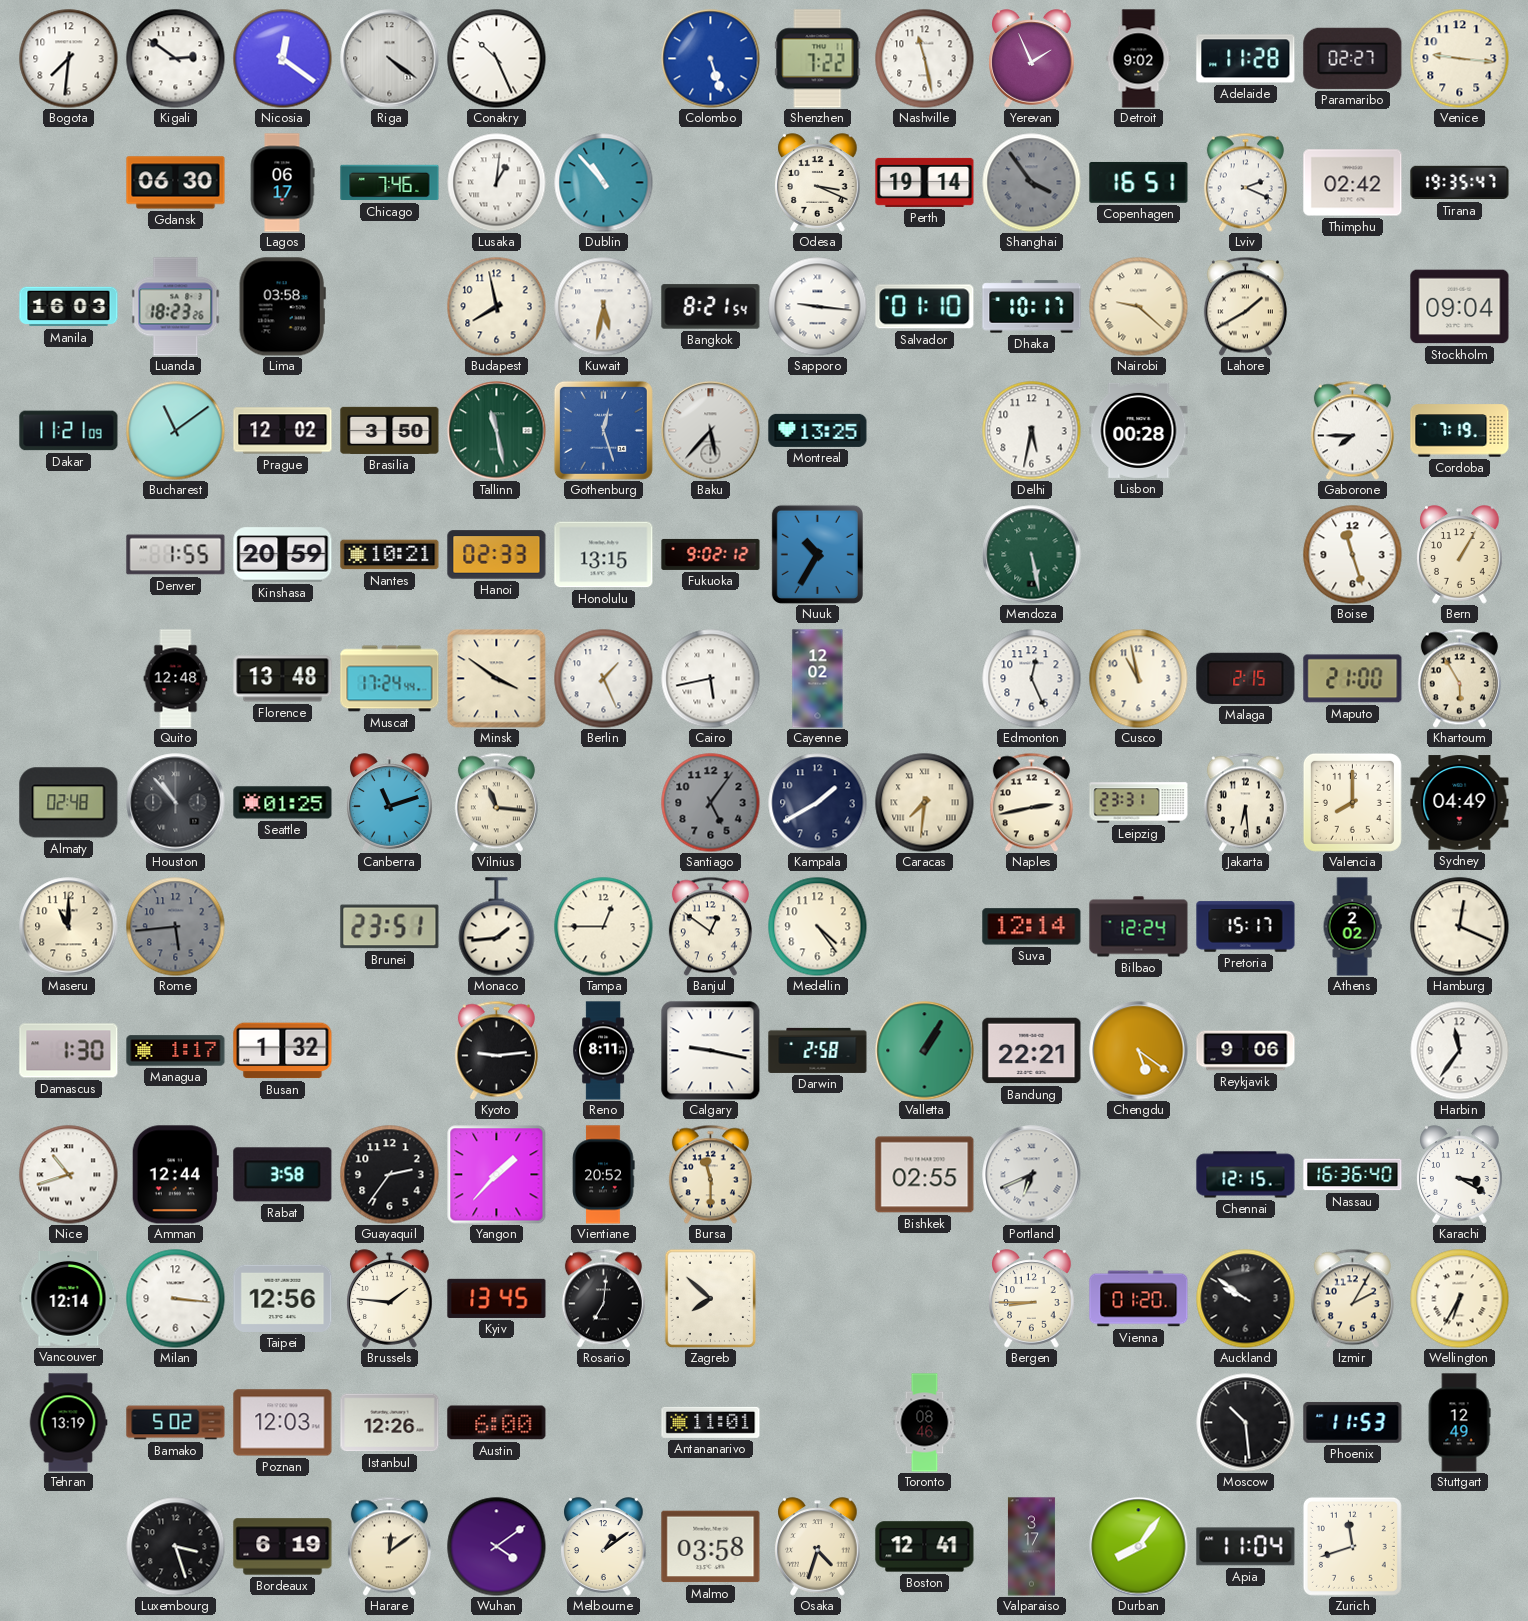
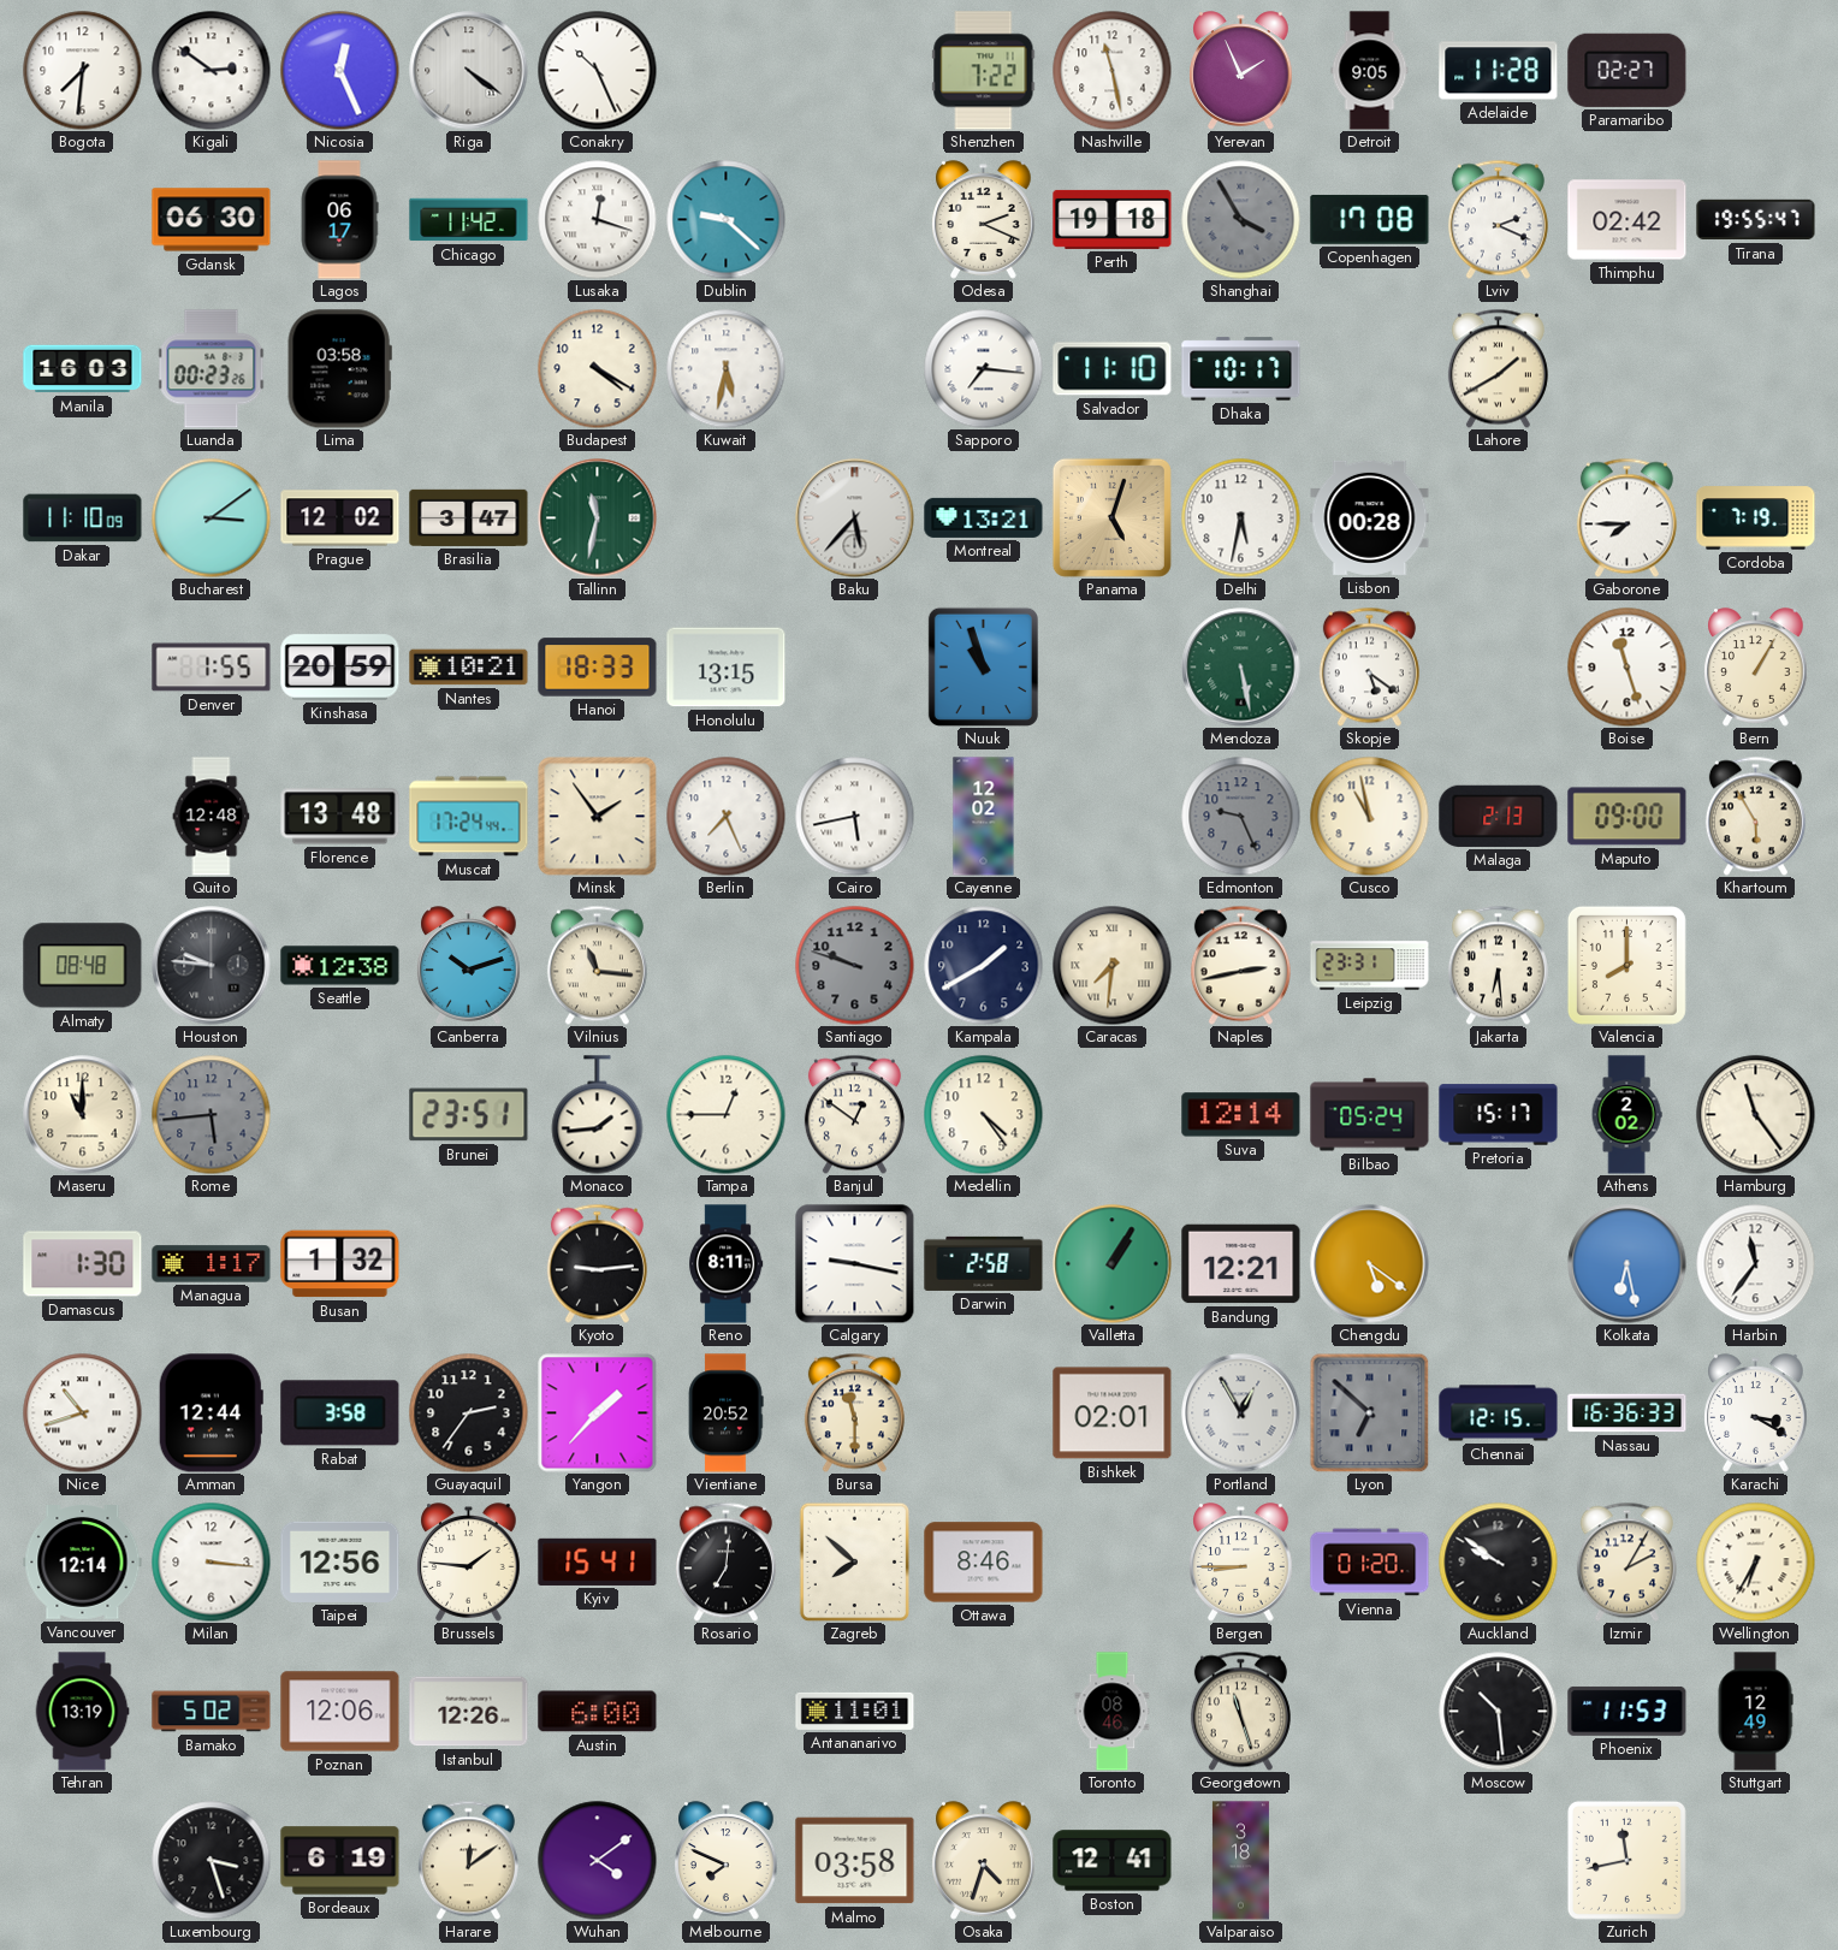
Nicosia: 12:21 -> 12:26
Colombo: 5:27 -> none
Detroit: 9:02 -> 9:05
Venice: 9:16 -> none
Chicago: 7:46 -> 11:42
Lusaka: 1:01 -> 12:18
Dublin: 10:53 -> 9:22
Odesa: 3:19 -> 2:19
Perth: 19:14 -> 19:18
Shanghai: 3:54 -> 3:55
Copenhagen: 16:51 -> 17:08
Tirana: 19:35 -> 19:55
Luanda: 18:23 -> 00:23
Budapest: 7:58 -> 4:20
Bangkok: 8:21 -> none
Sapporo: 9:16 -> 7:16
Salvador: 01:10 -> 11:10
Nairobi: 9:22 -> none
Stockholm: 09:04 -> none
Dakar: 11:21 -> 11:10
Bucharest: 11:09 -> 3:09
Brasilia: 3:50 -> 3:47
Tallinn: 11:28 -> 11:32
Gothenburg: 12:27 -> none
Montreal: 13:25 -> 13:21
Panama: none -> 5:03
Hanoi: 02:33 -> 18:33
Fukuoka: 9:02 -> none
Nuuk: 10:35 -> 10:57
Skopje: none -> 5:21
Minsk: 3:51 -> 1:54
Berlin: 1:26 -> 7:26
Edmonton: 12:26 -> 9:26
Edmonton dial: white -> grey
Malaga: 2:15 -> 2:13
Maputo: 21:00 -> 09:00
Almaty: 02:48 -> 08:48
Houston: 10:53 -> 9:46
Seattle: 01:25 -> 12:38
Canberra: 11:12 -> 10:12
Santiago: 5:06 -> 9:48
Sydney: 04:49 -> none
Bilbao: 12:24 -> 05:24
Hamburg: 12:19 -> 11:24
Bandung: 22:21 -> 12:21
Reykjavik: 9:06 -> none
Kolkata: none -> 6:28
Bishkek: 02:55 -> 02:01
Portland: 6:41 -> 12:55
Lyon: none -> 6:52
Nassau: 16:36:40 -> 16:36:33
Kyiv: 13:45 -> 15:41
Ottawa: none -> 8:46
Poznan: 12:03 -> 12:06
Georgetown: none -> 11:27
Melbourne: 1:09 -> 7:49
Valparaiso: 3:17 -> 3:18
Durban: 8:06 -> none
Apia: 11:04 -> none
Zurich: 11:42 -> 11:43
